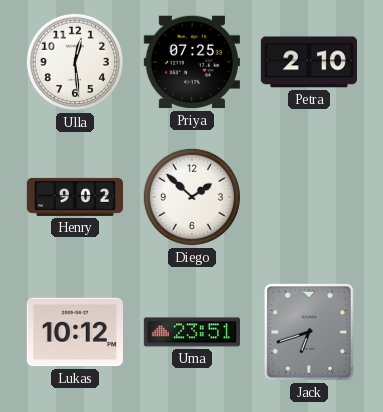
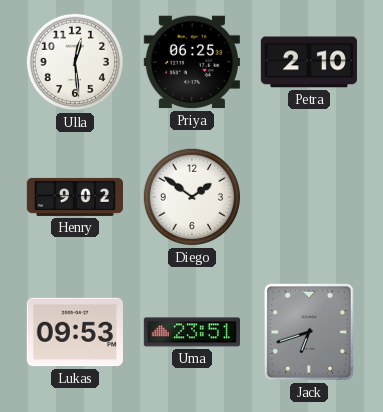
Priya: 07:25 -> 06:25
Diego: 1:52 -> 1:51
Lukas: 10:12 -> 09:53
